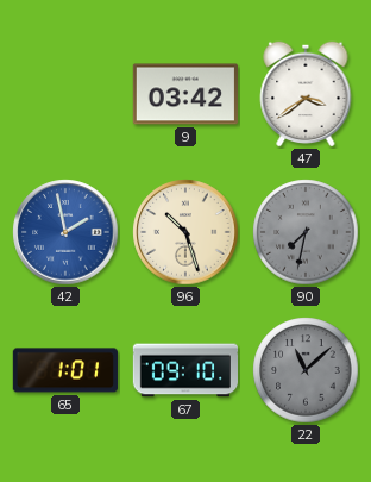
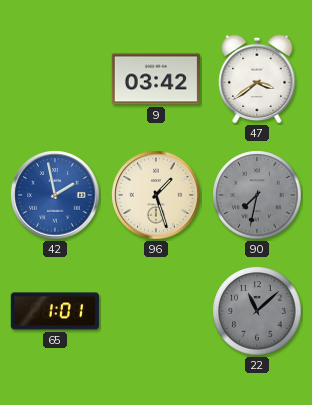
96: 10:27 -> 1:27
67: 09:10 -> none
